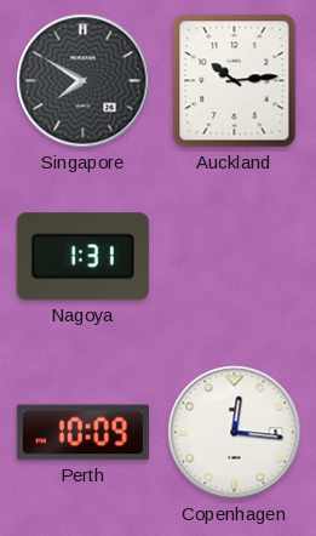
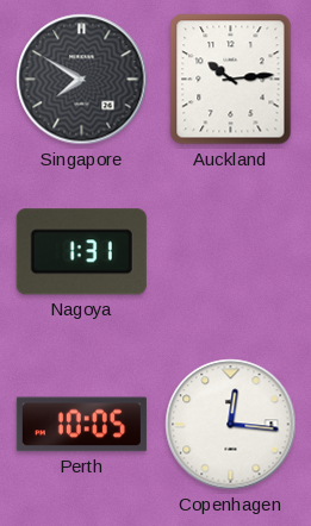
Perth: 10:09 -> 10:05
